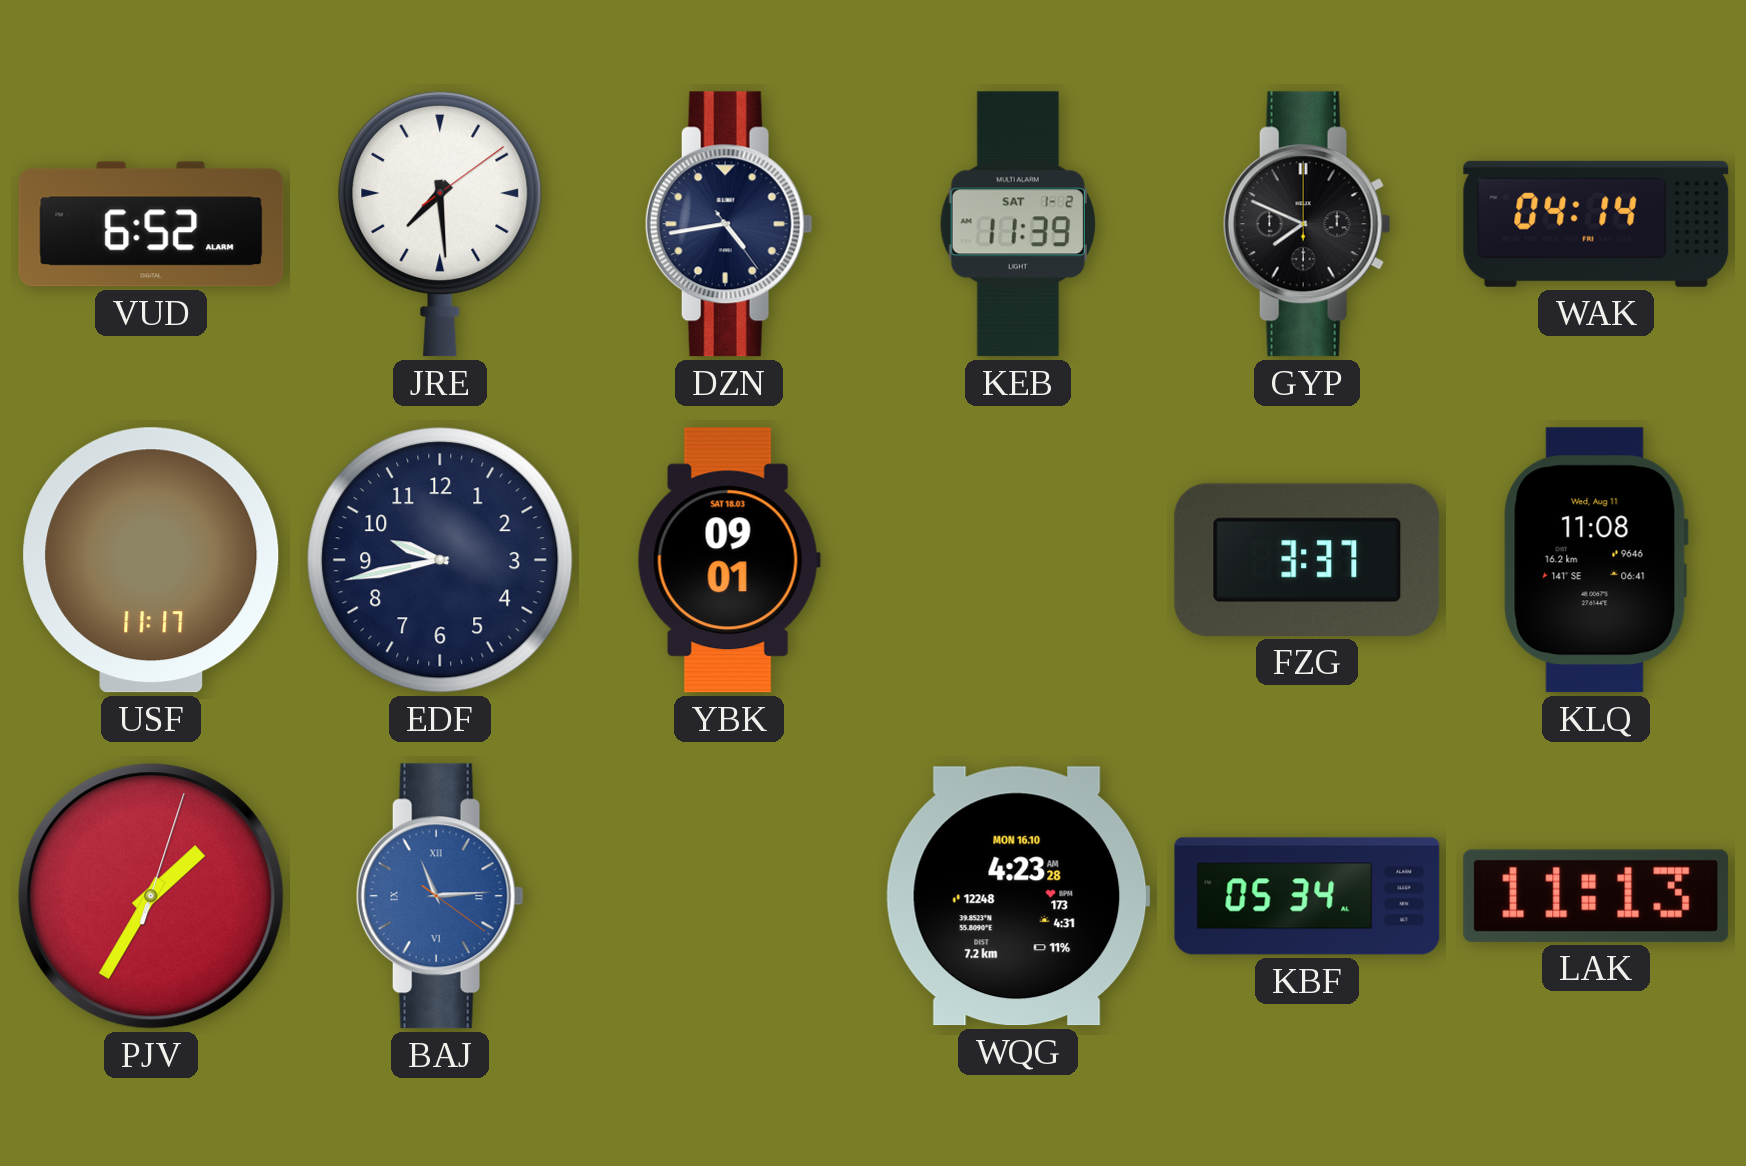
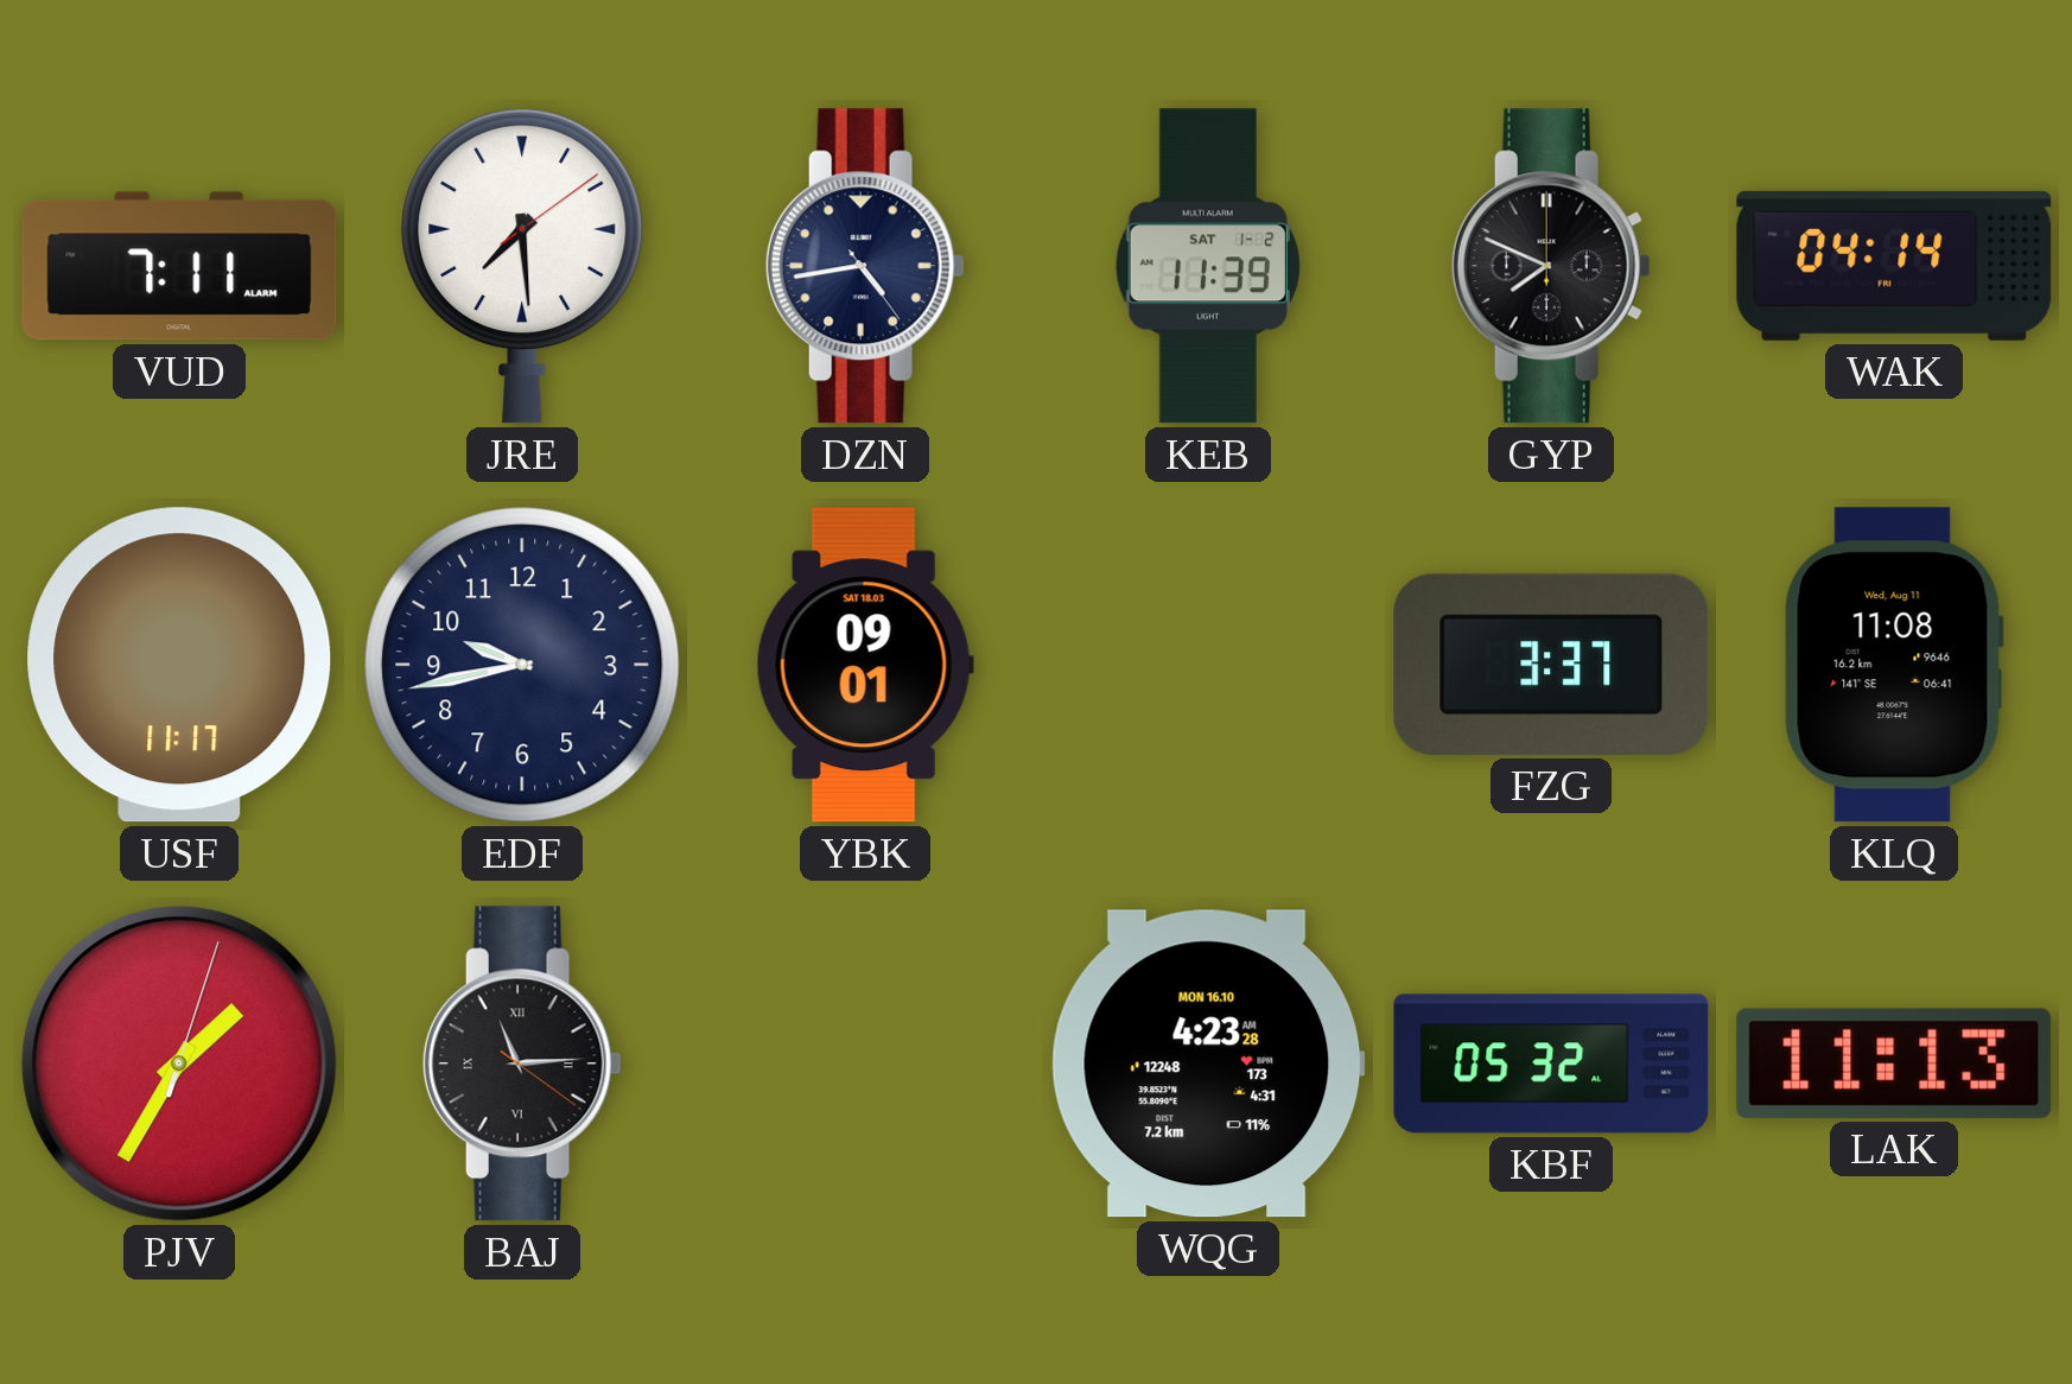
VUD: 6:52 -> 7:11
BAJ dial: blue -> black
KBF: 05:34 -> 05:32
